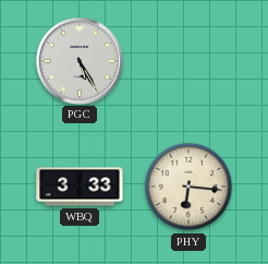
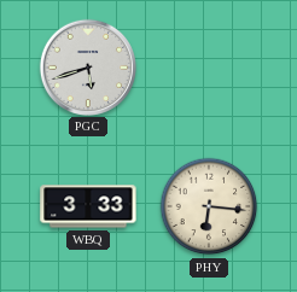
PGC: 5:25 -> 5:42
